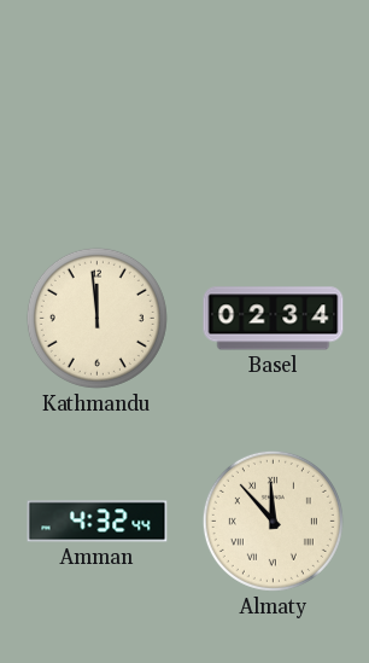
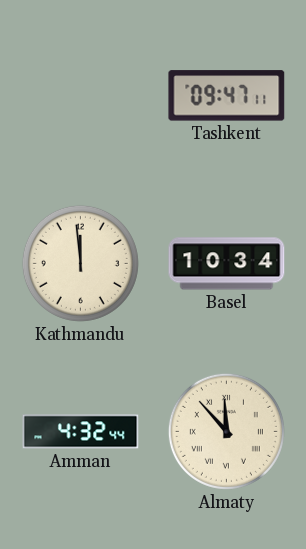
Tashkent: none -> 09:47
Basel: 02:34 -> 10:34
